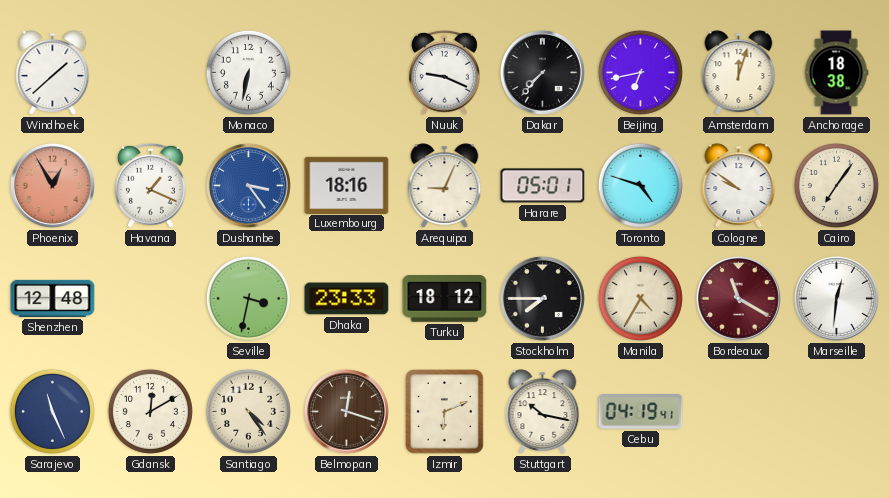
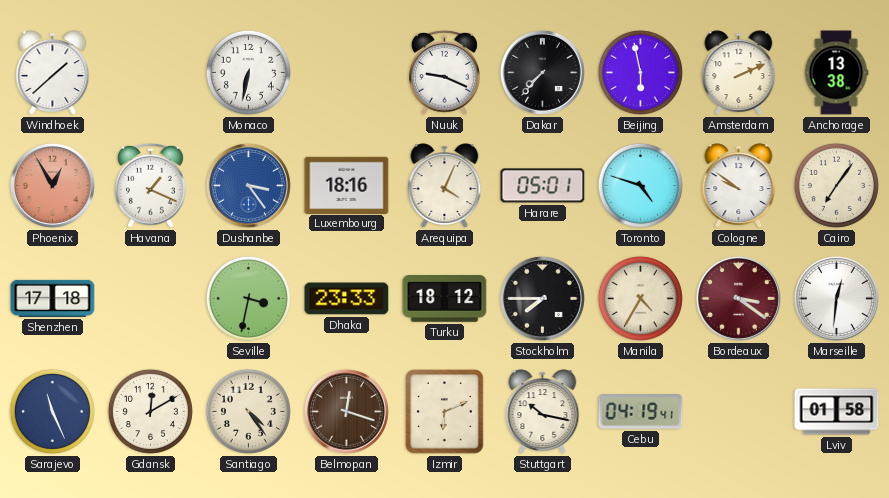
Beijing: 6:43 -> 5:58
Amsterdam: 12:03 -> 2:11
Anchorage: 18:38 -> 13:38
Arequipa: 9:04 -> 4:04
Shenzhen: 12:48 -> 17:18
Bordeaux: 11:20 -> 3:21
Lviv: none -> 01:58
